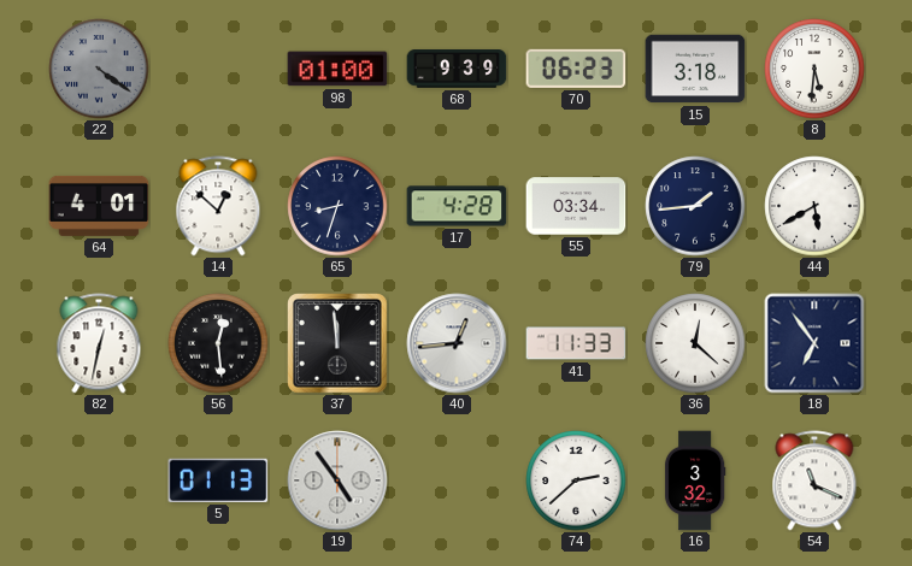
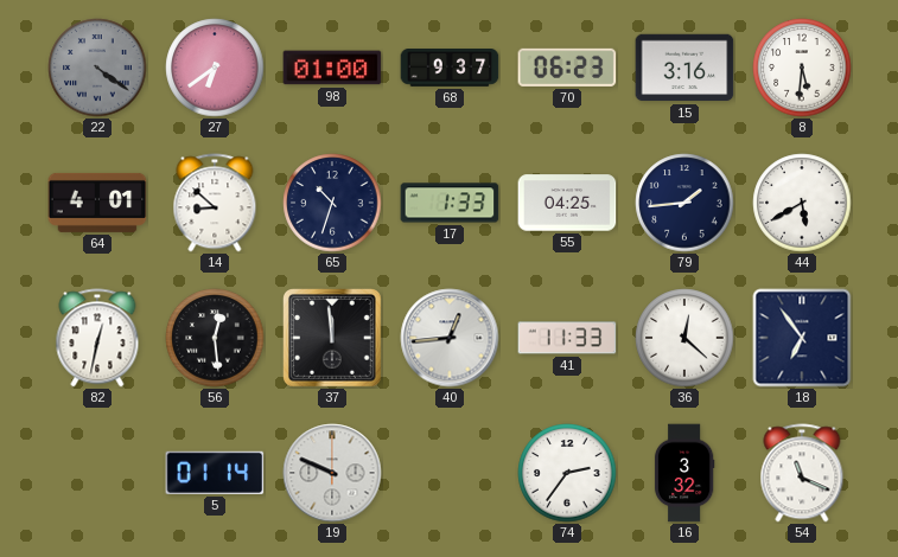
27: none -> 6:39
68: 9:39 -> 9:37
15: 3:18 -> 3:16
14: 12:52 -> 8:52
65: 8:33 -> 10:33
17: 4:28 -> 1:33
55: 03:34 -> 04:25
5: 01:13 -> 01:14
19: 4:54 -> 9:49
74: 2:38 -> 2:36
